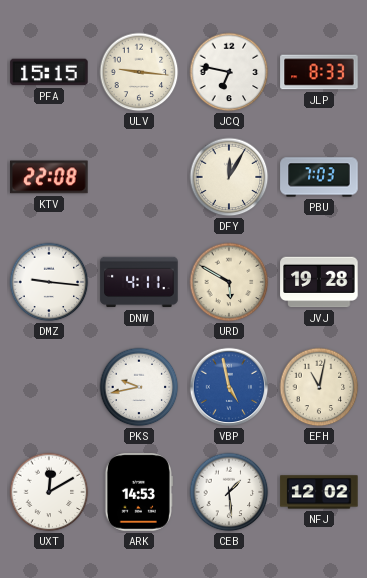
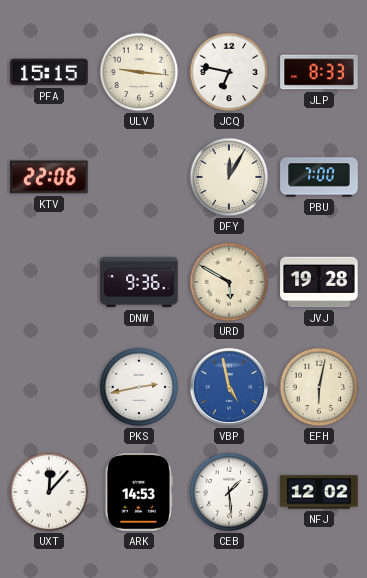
KTV: 22:08 -> 22:06
PBU: 7:03 -> 7:00
DMZ: 9:16 -> none
DNW: 4:11 -> 9:36
PKS: 9:43 -> 2:43
EFH: 11:02 -> 6:02
UXT: 12:10 -> 12:07
